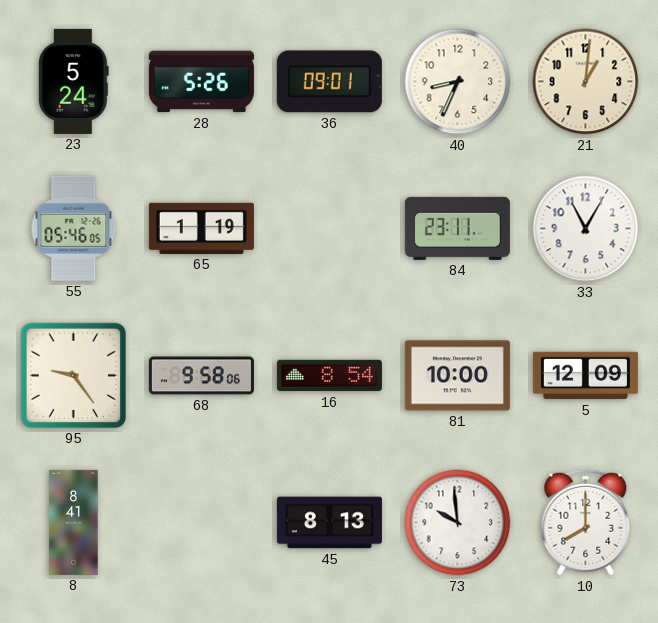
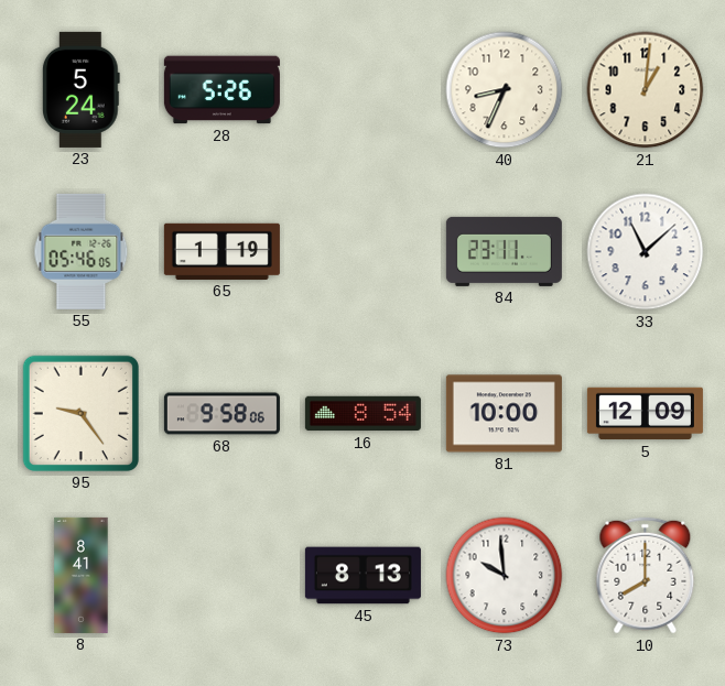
36: 09:01 -> none
33: 11:05 -> 11:08
